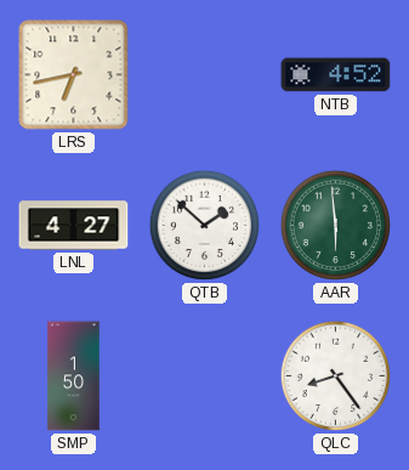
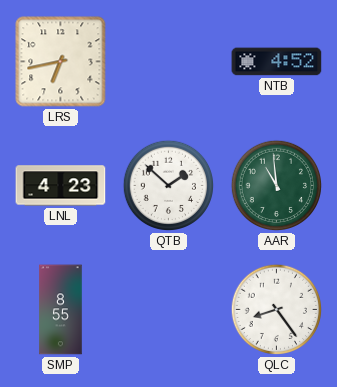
LNL: 4:27 -> 4:23
AAR: 5:59 -> 10:59
SMP: 1:50 -> 8:55
